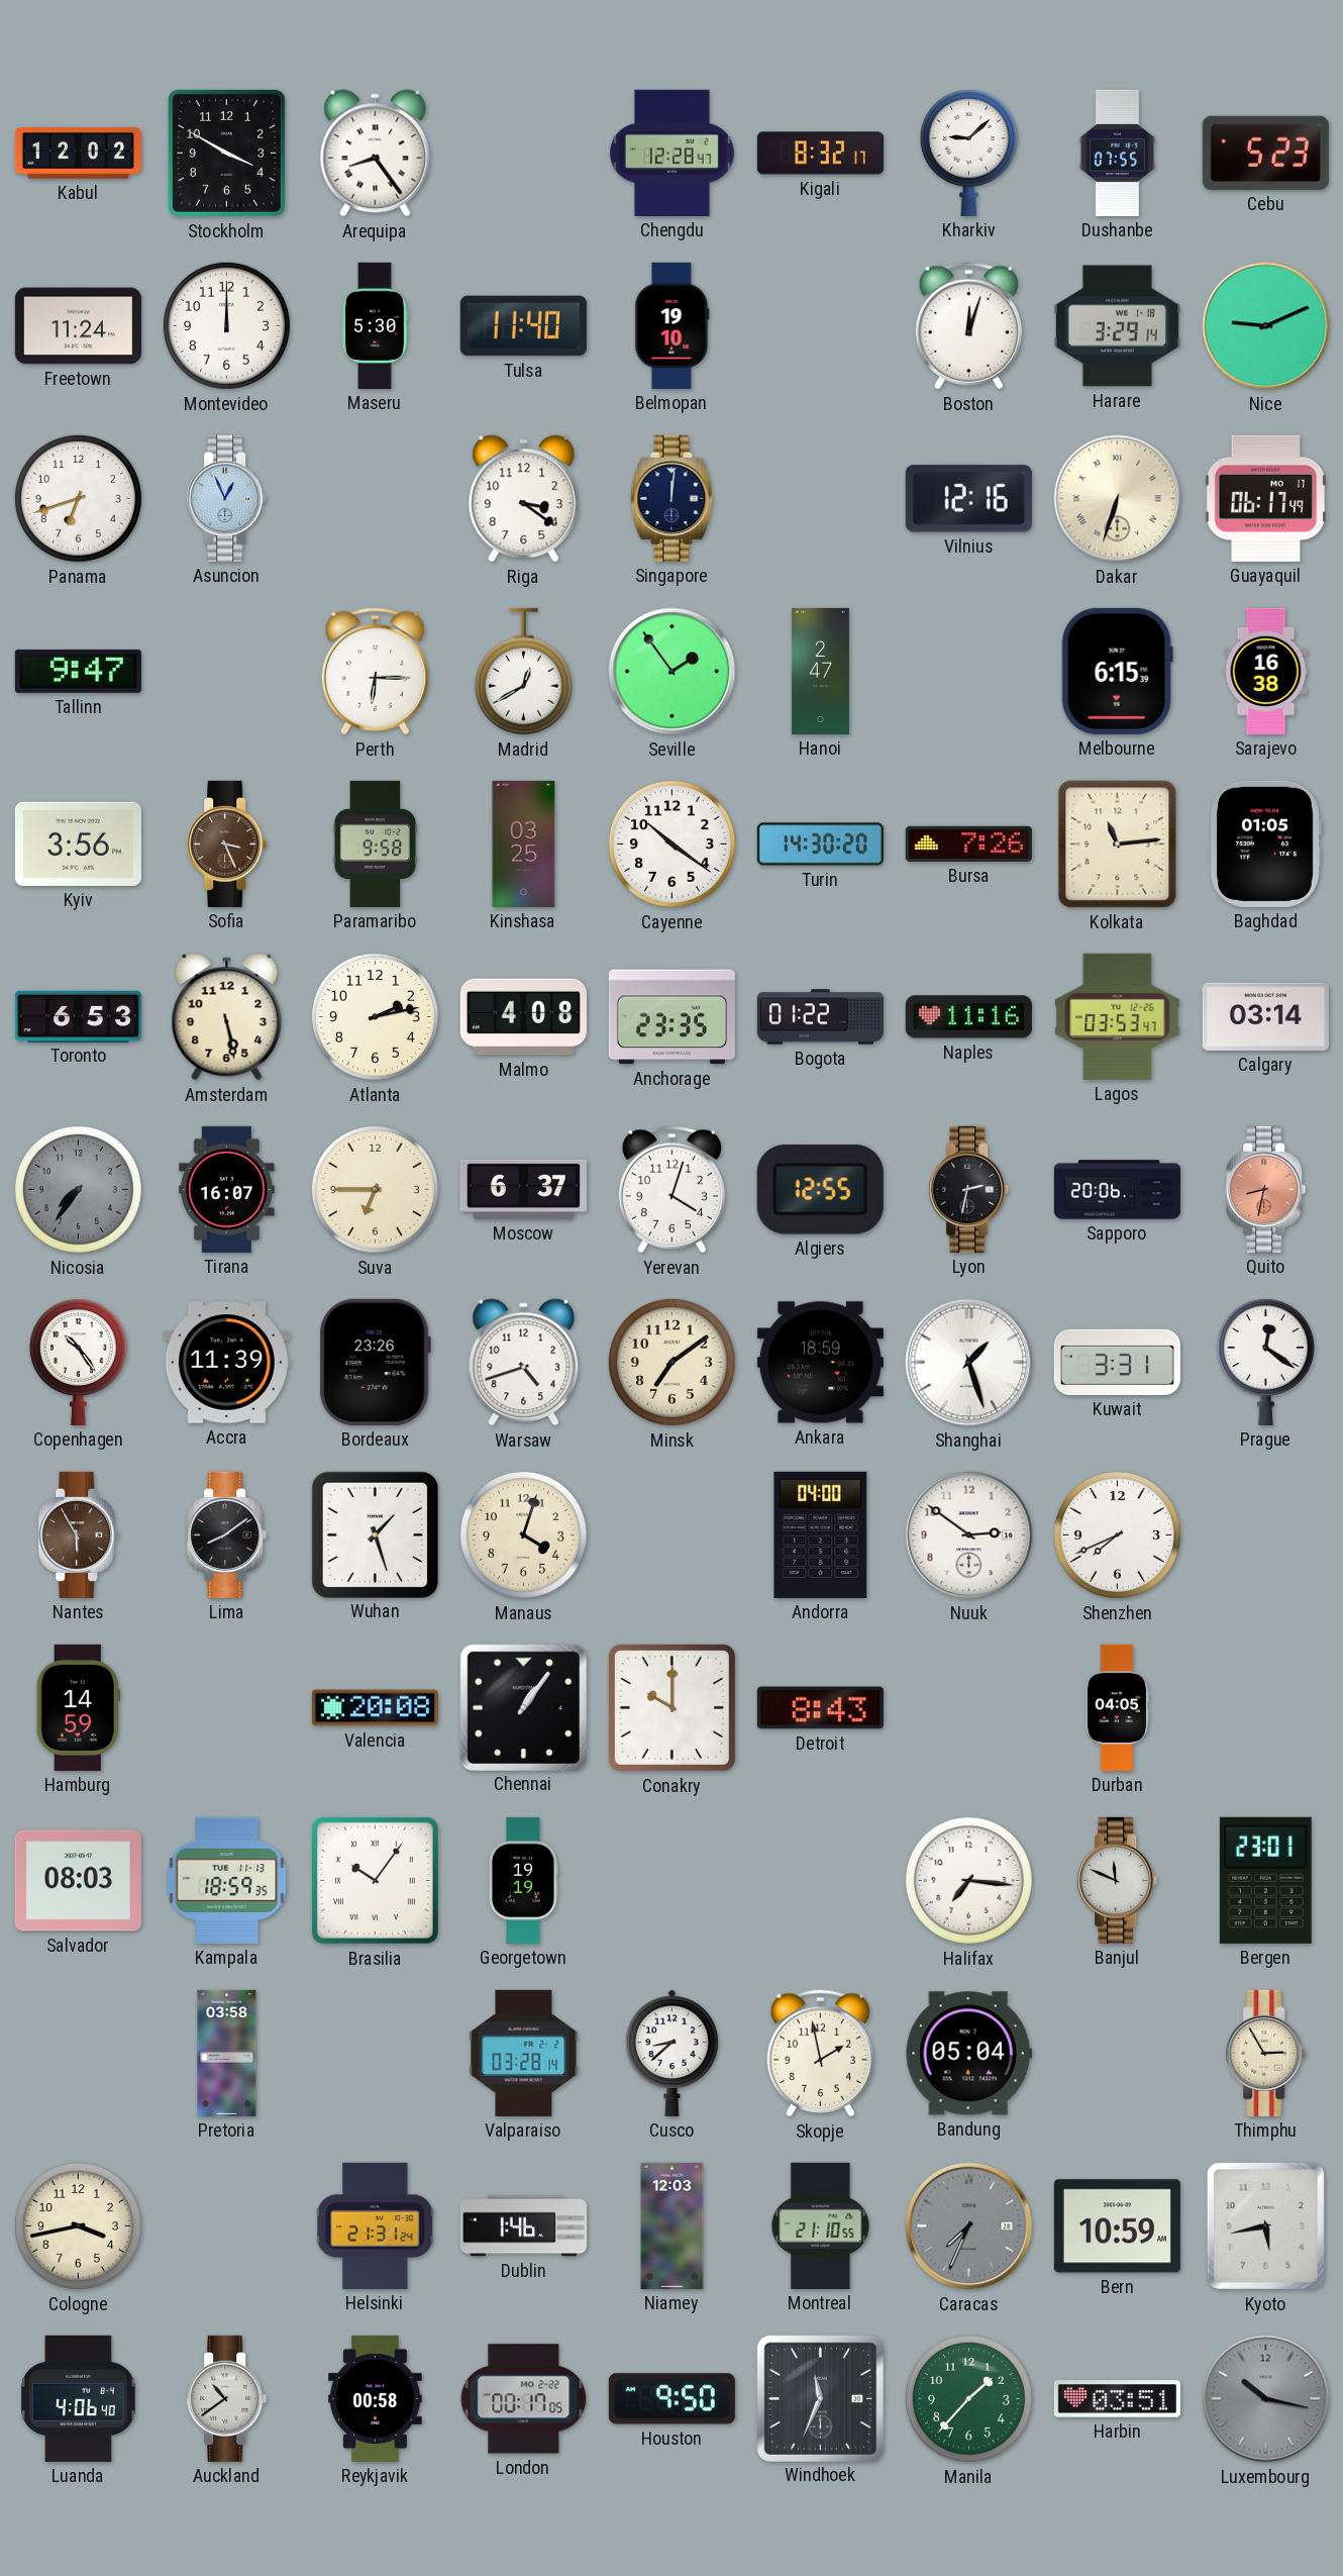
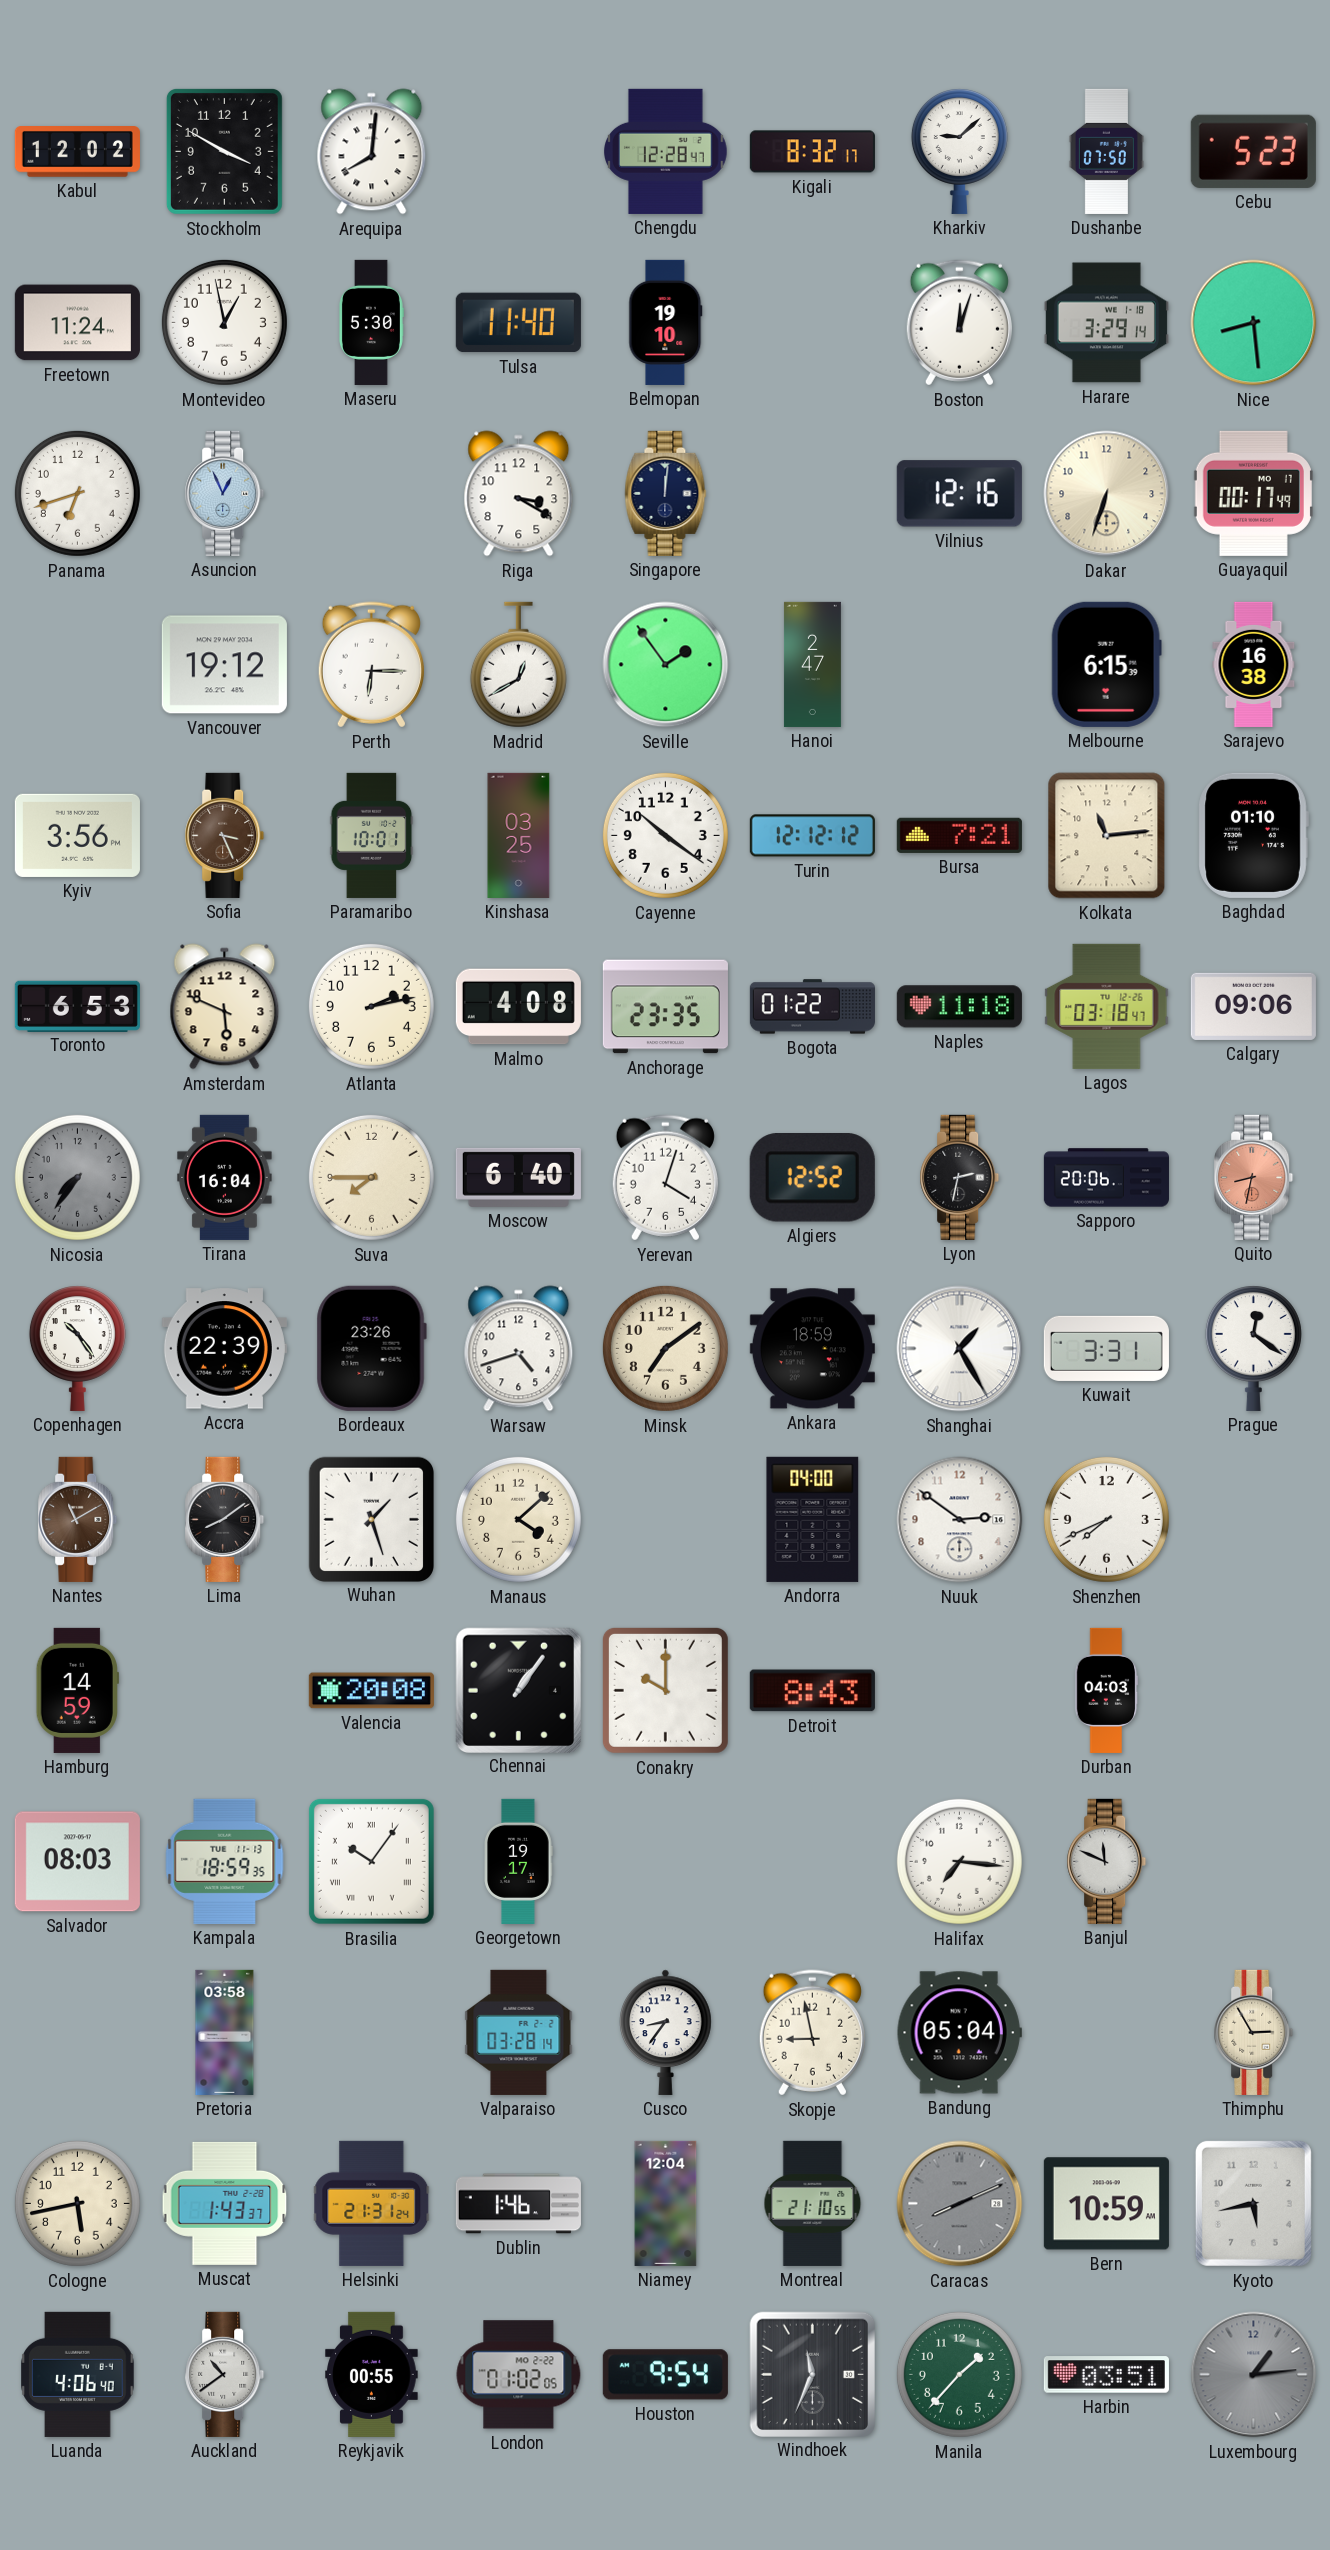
Arequipa: 8:24 -> 8:01
Dushanbe: 07:55 -> 07:50
Montevideo: 12:00 -> 12:58
Nice: 9:11 -> 8:29
Riga: 3:21 -> 3:20
Dakar numerals: Roman -> Arabic
Guayaquil: 06:17 -> 00:17
Tallinn: 9:47 -> none
Vancouver: none -> 19:12
Paramaribo: 9:58 -> 10:01
Turin: 14:30 -> 12:12
Bursa: 7:26 -> 7:21
Baghdad: 01:05 -> 01:10
Amsterdam: 5:28 -> 5:49
Naples: 11:16 -> 11:18
Lagos: 03:53 -> 03:18
Calgary: 03:14 -> 09:06
Tirana: 16:07 -> 16:04
Suva: 6:45 -> 7:45
Moscow: 6:37 -> 6:40
Algiers: 12:55 -> 12:52
Accra: 11:39 -> 22:39
Shanghai: 1:27 -> 1:25
Nantes: 5:55 -> 11:10
Manaus: 4:03 -> 4:08
Durban: 04:05 -> 04:03
Georgetown: 19:19 -> 19:17
Bergen: 23:01 -> none
Cusco: 8:38 -> 8:36
Skopje: 1:58 -> 8:58
Cologne: 3:43 -> 5:43
Muscat: none -> 1:43
Niamey: 12:03 -> 12:04
Caracas: 7:34 -> 8:11
Reykjavik: 00:58 -> 00:55
London: 00:17 -> 01:02
Houston: 9:50 -> 9:54
Luxembourg: 10:17 -> 1:14
